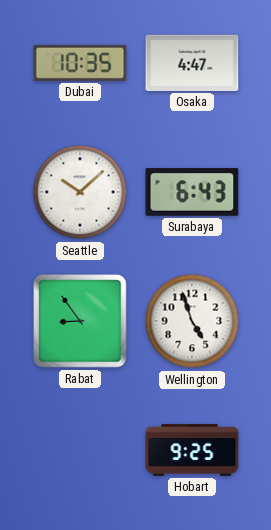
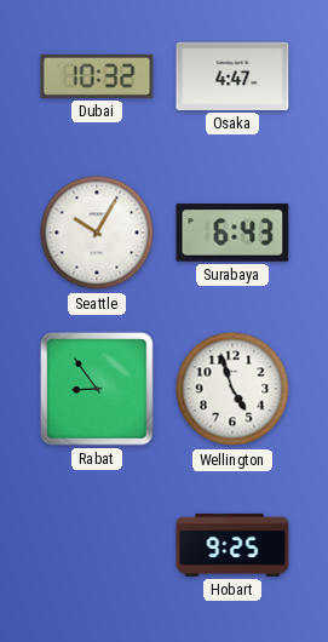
Dubai: 10:35 -> 10:32
Seattle: 10:08 -> 10:05
